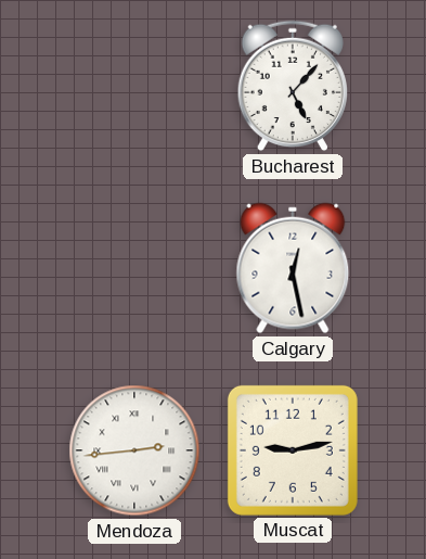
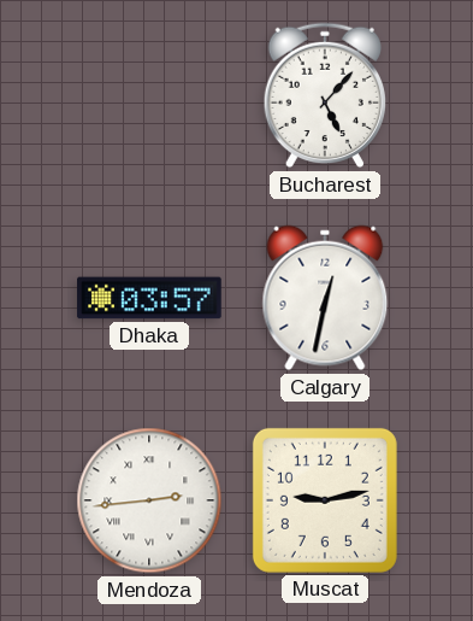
Dhaka: none -> 03:57
Calgary: 12:28 -> 12:32
